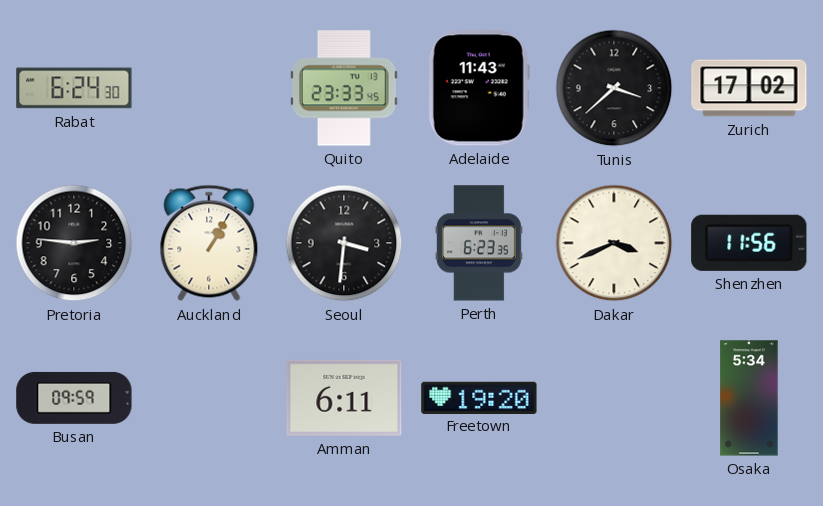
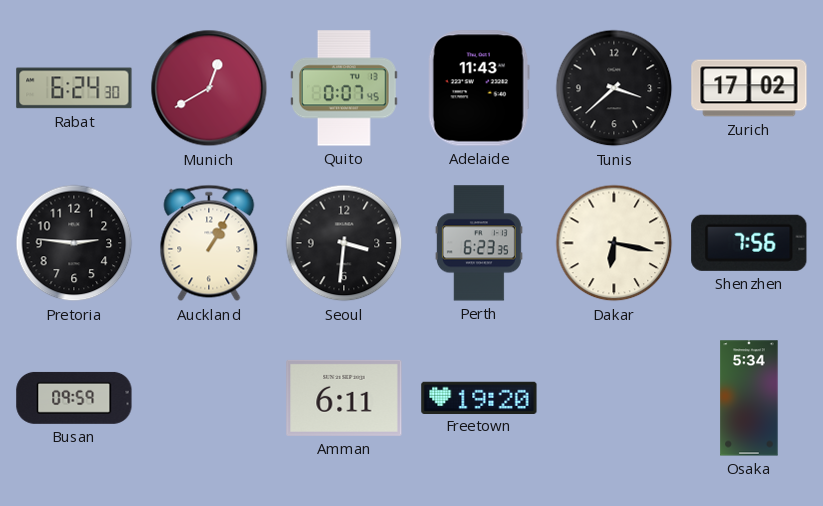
Munich: none -> 12:40
Quito: 23:33 -> 0:07
Dakar: 3:41 -> 6:17
Shenzhen: 11:56 -> 7:56
